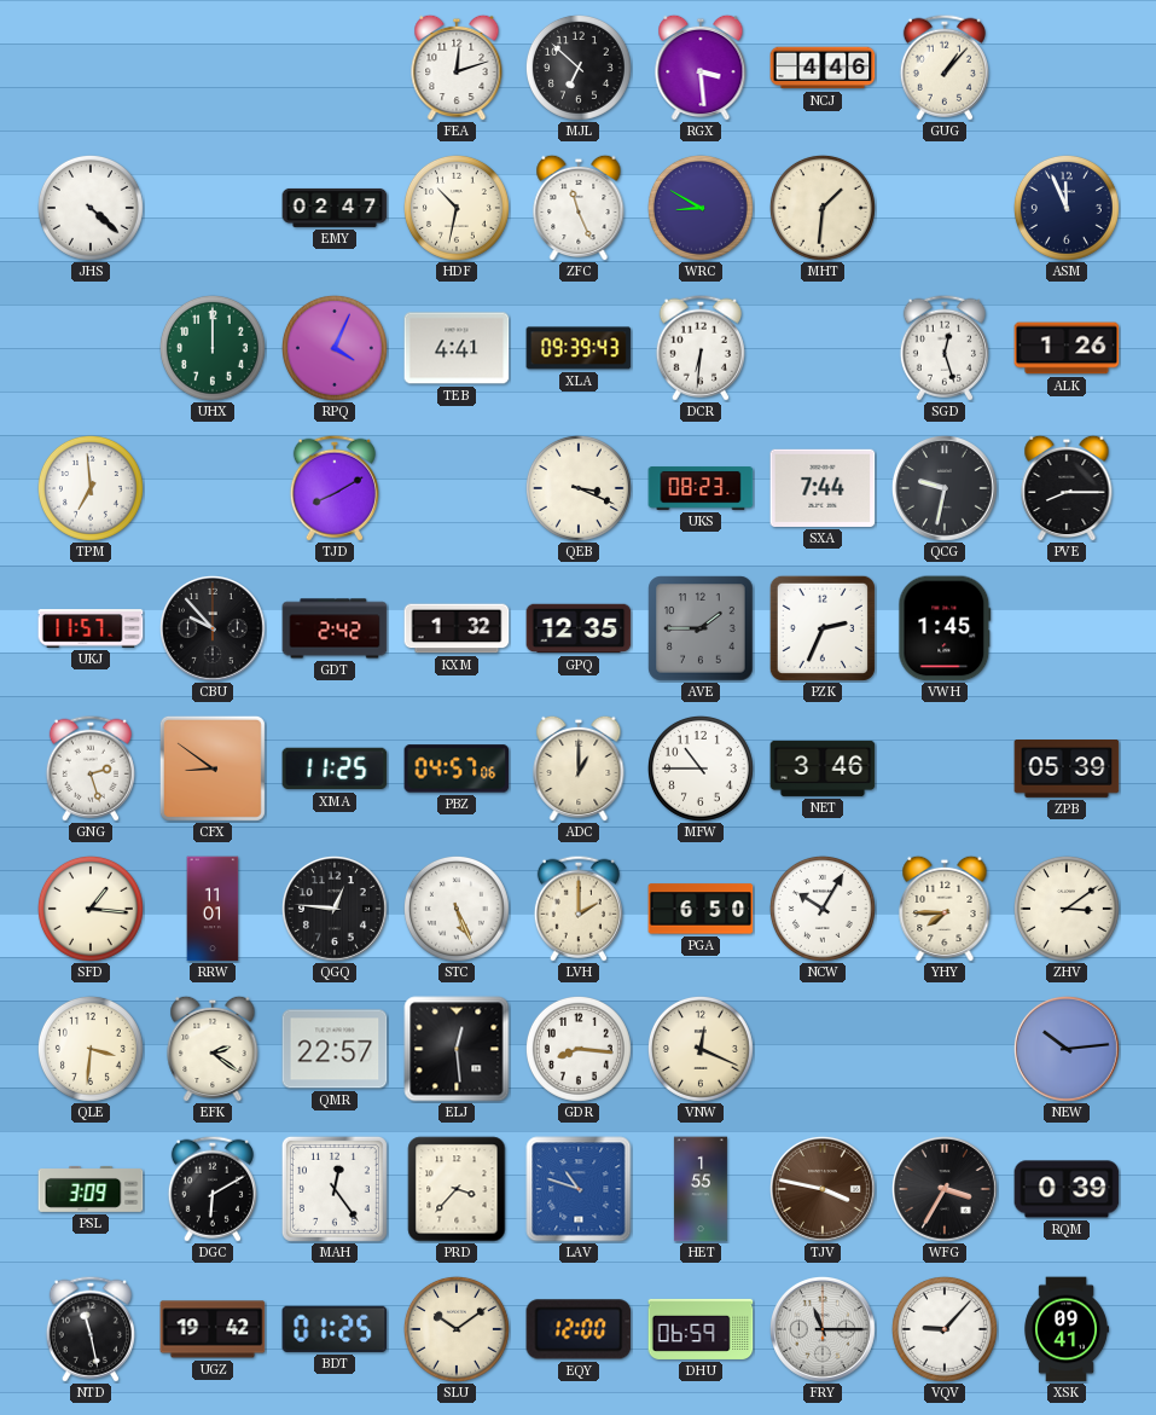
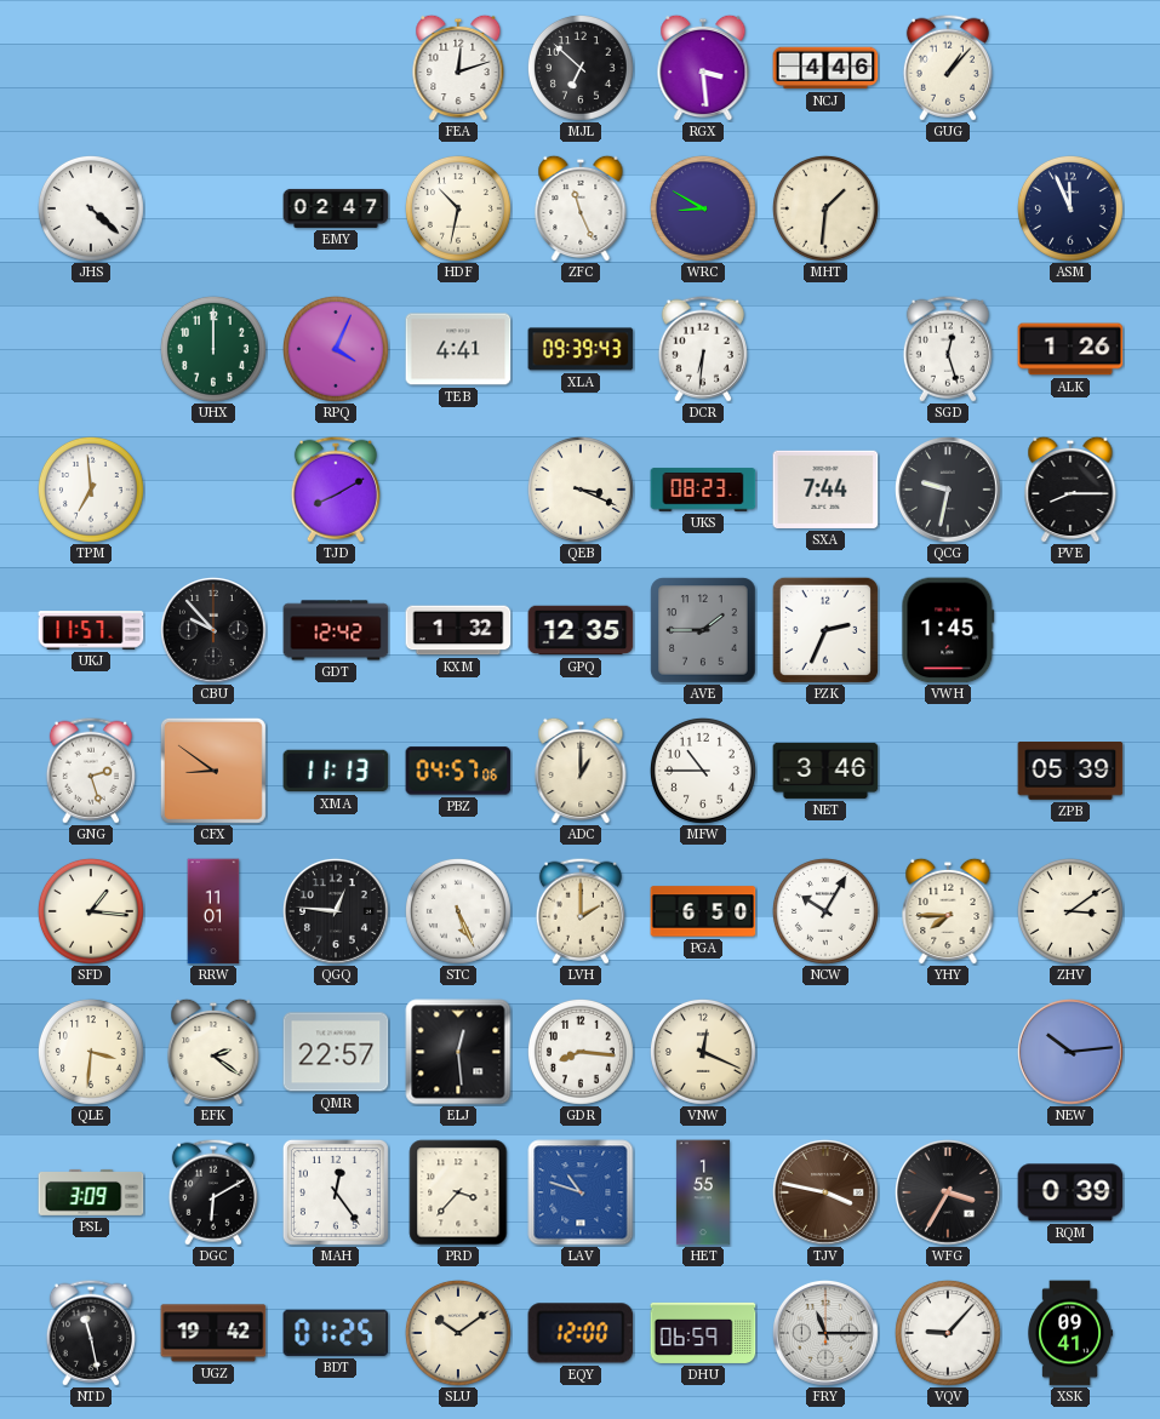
GDT: 2:42 -> 12:42
XMA: 11:25 -> 11:13
